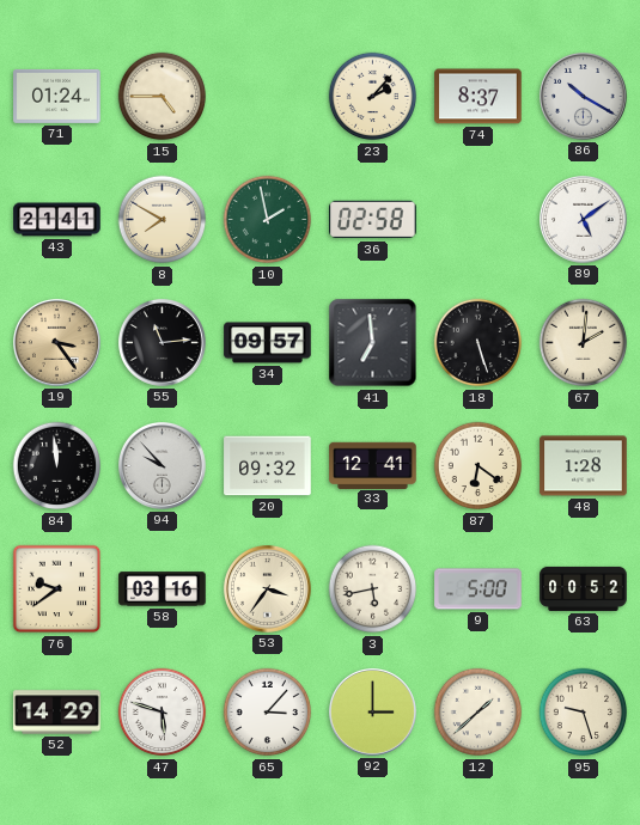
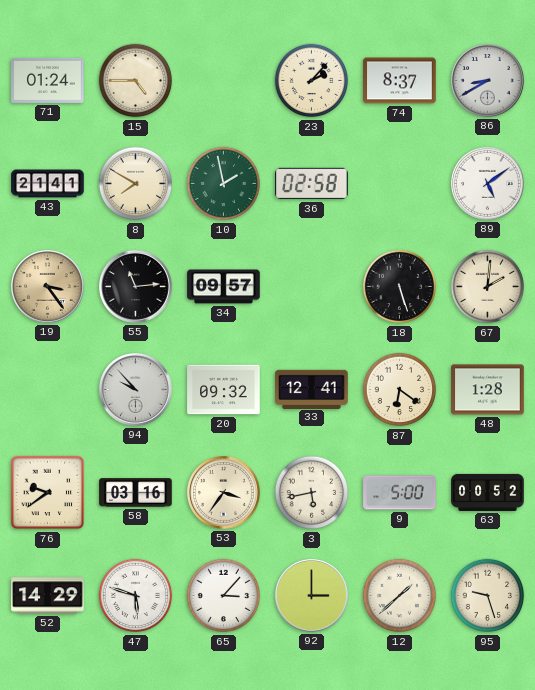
86: 10:20 -> 8:40
41: 6:59 -> none
84: 11:59 -> none
